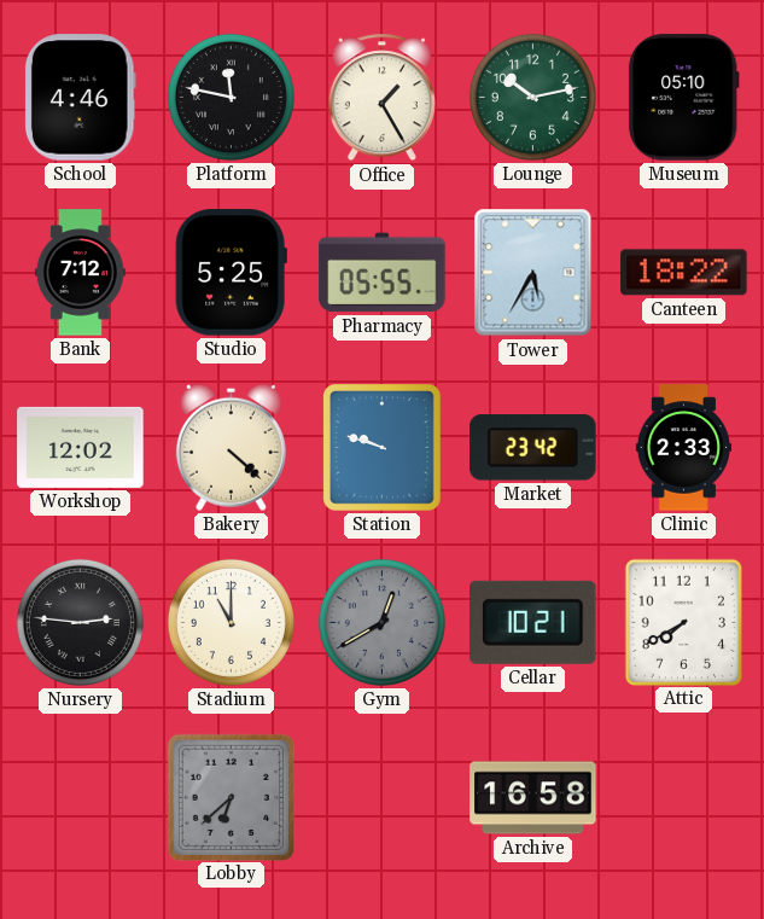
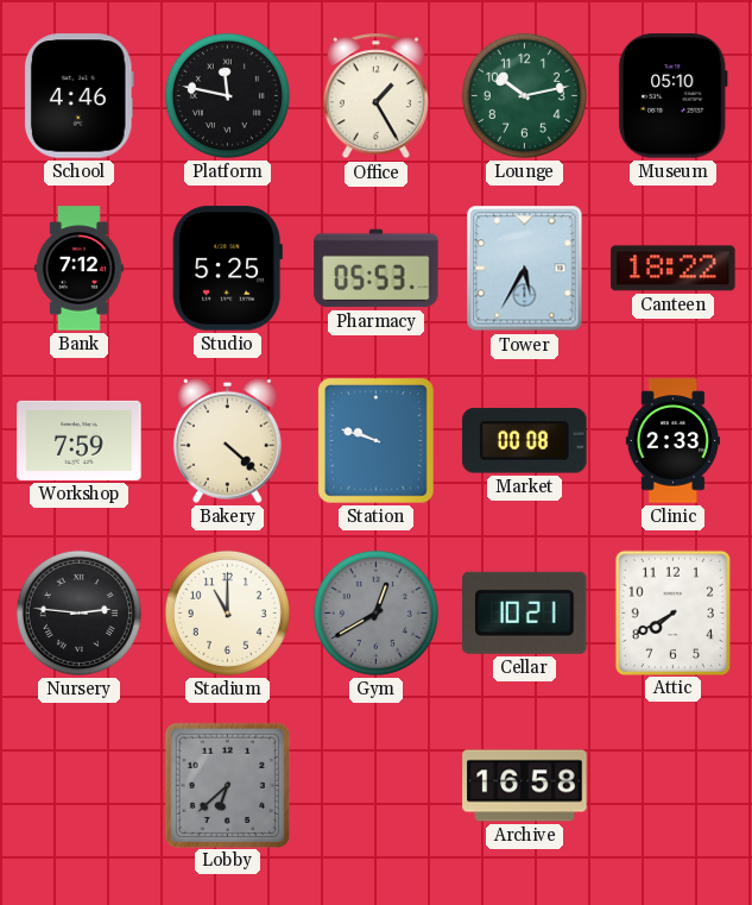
Pharmacy: 05:55 -> 05:53
Workshop: 12:02 -> 7:59
Market: 23:42 -> 00:08
